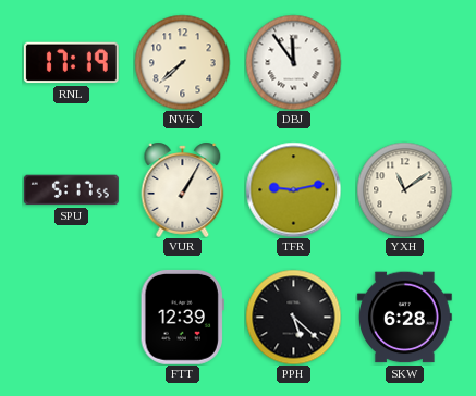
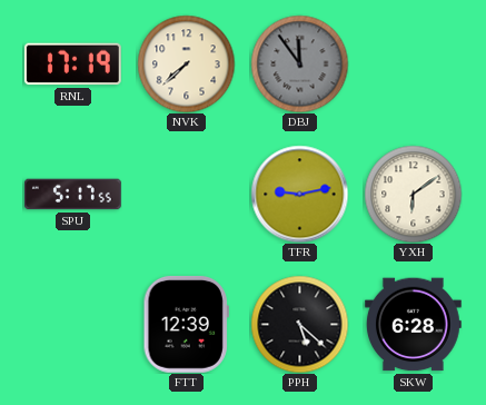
DBJ dial: white -> grey
VUR: 1:05 -> none
YXH: 11:09 -> 6:09
